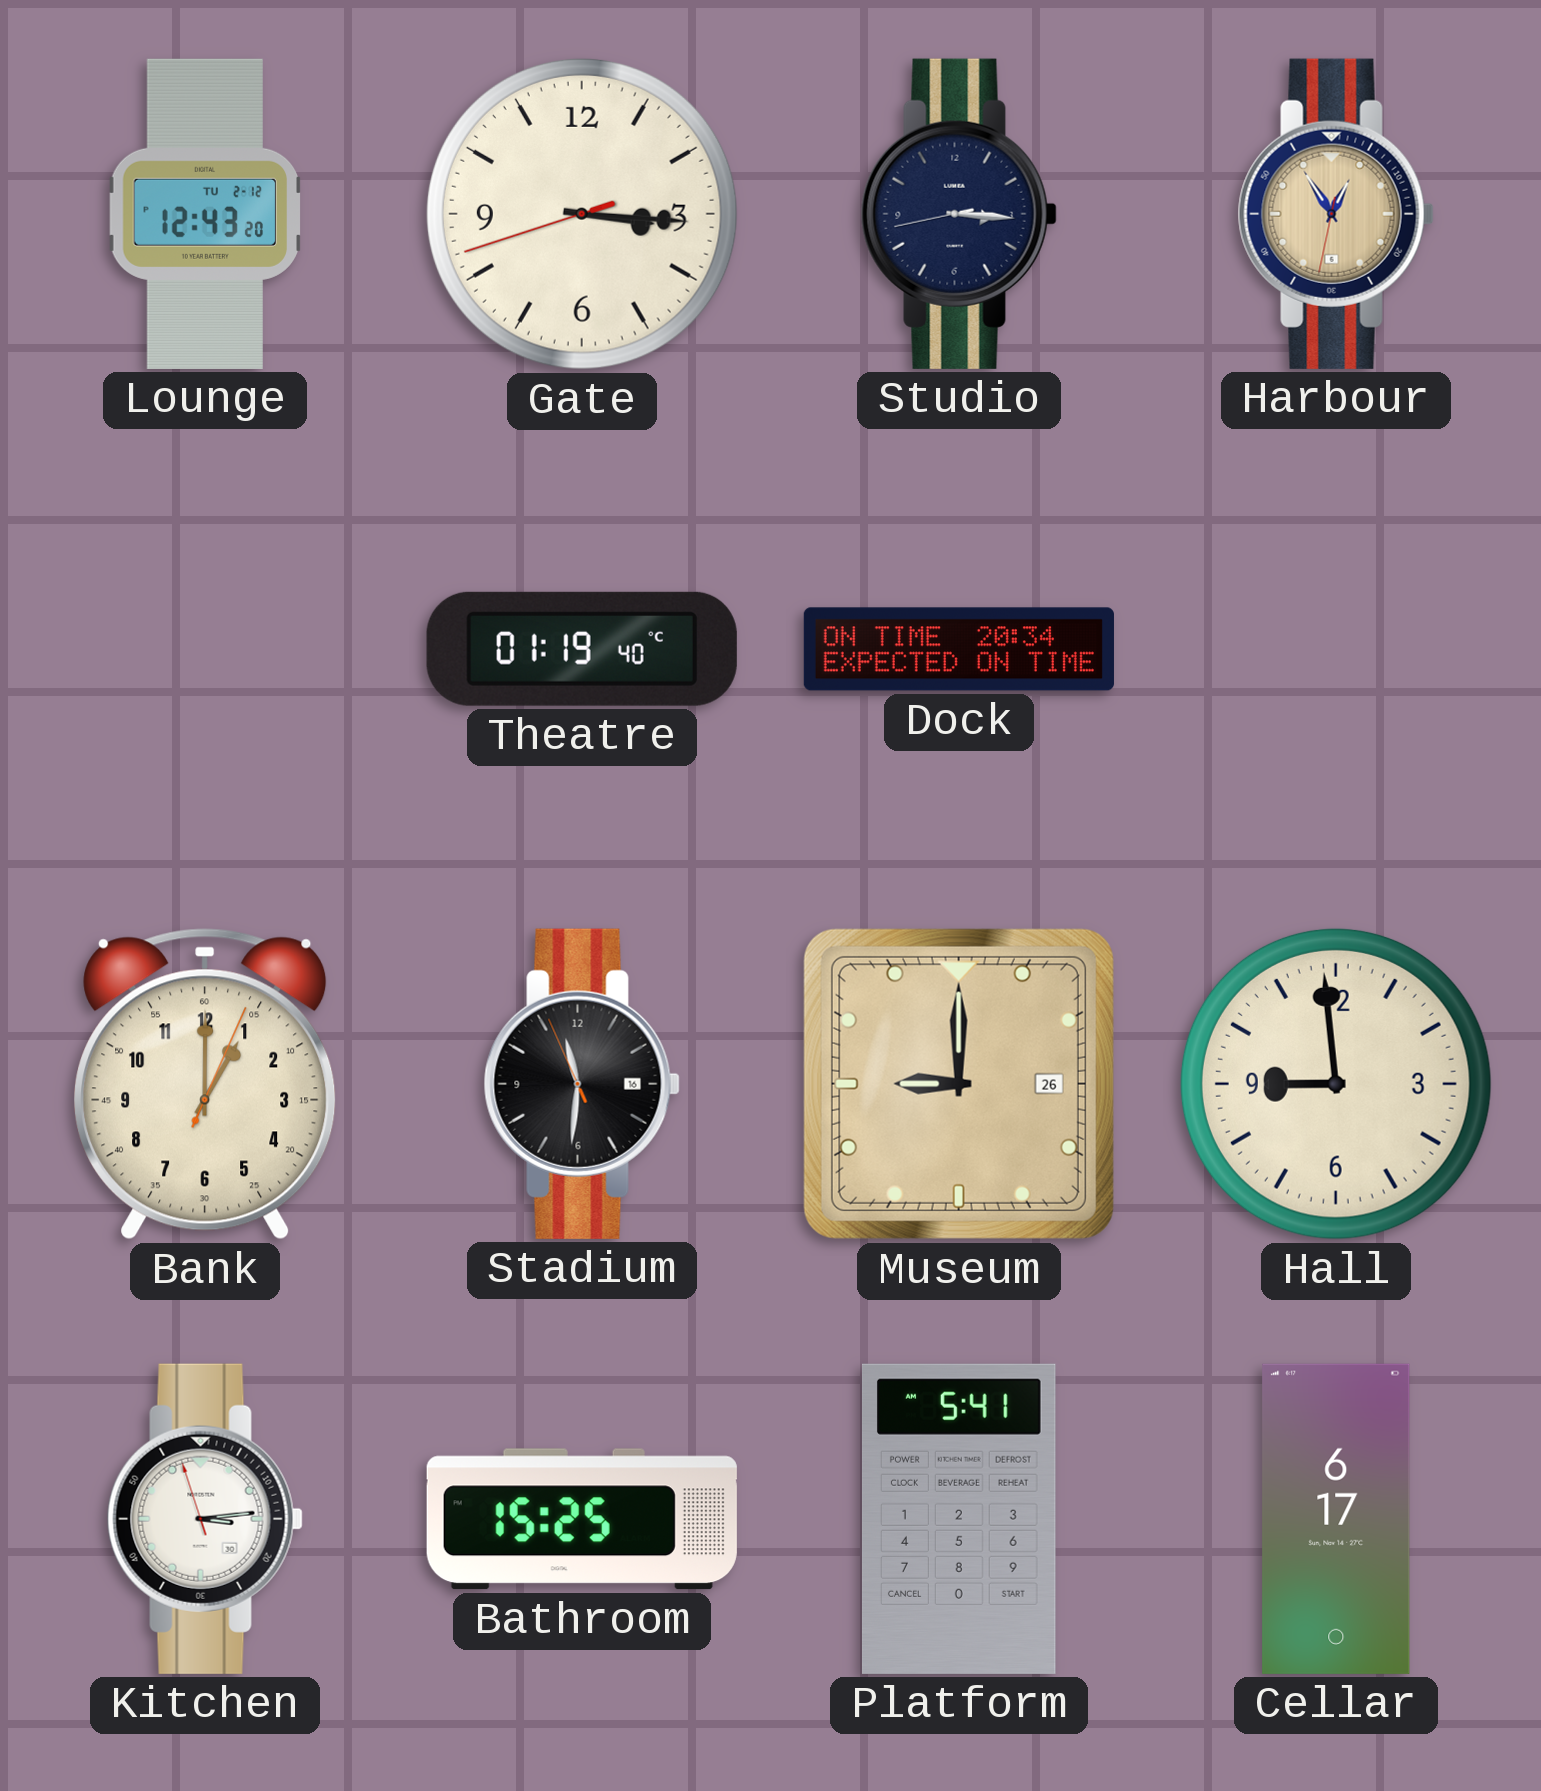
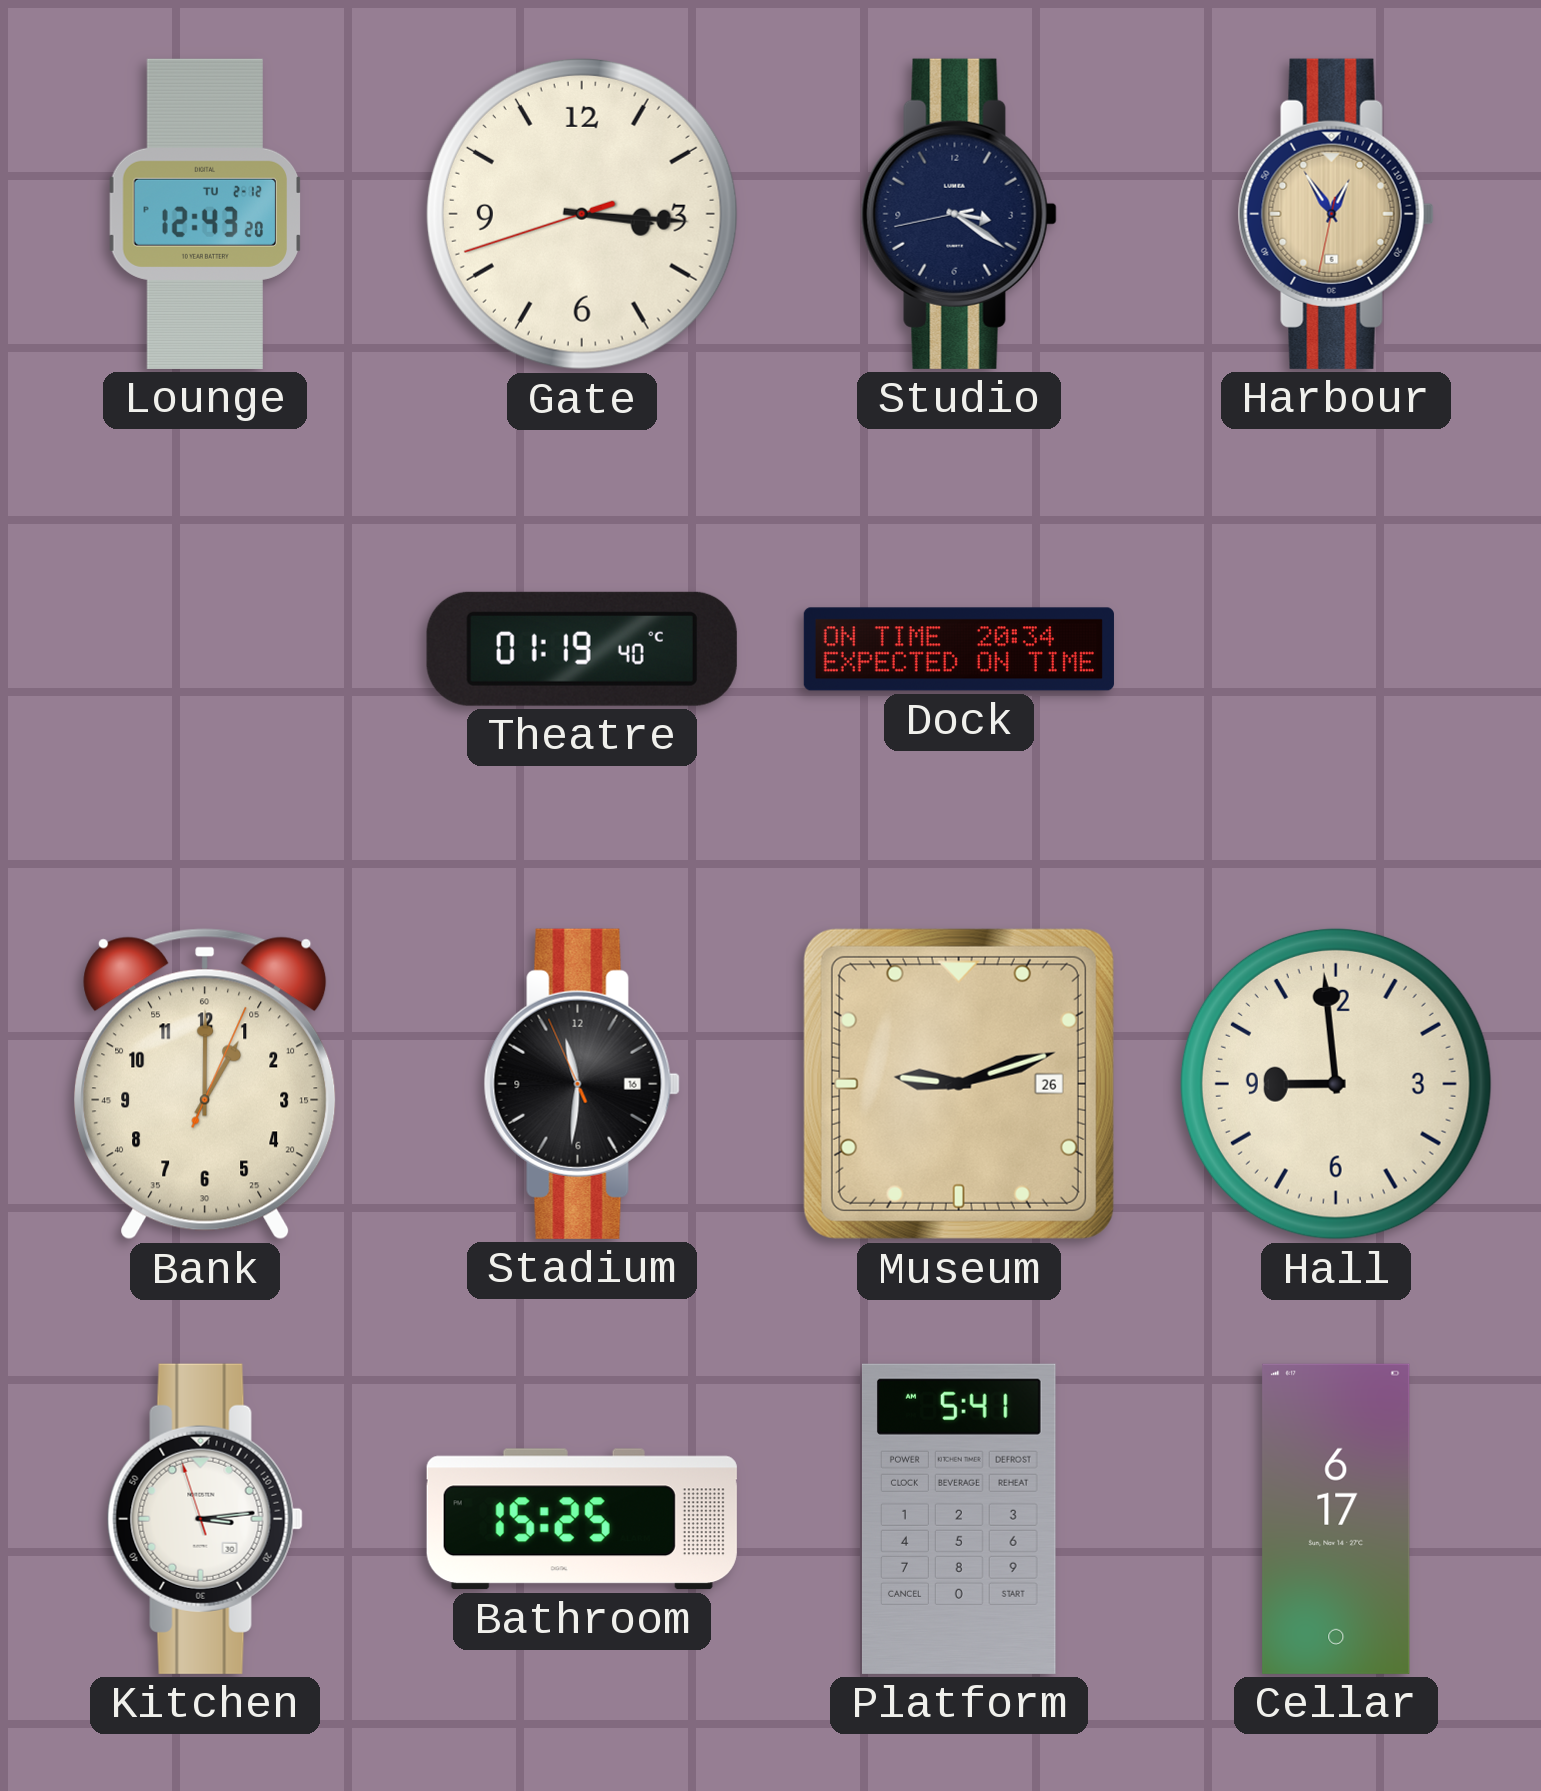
Studio: 3:15 -> 3:20
Museum: 9:00 -> 9:12
